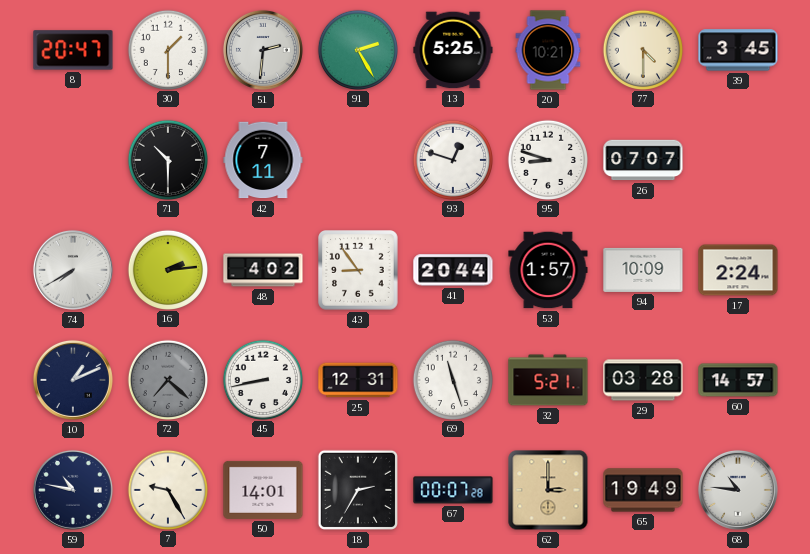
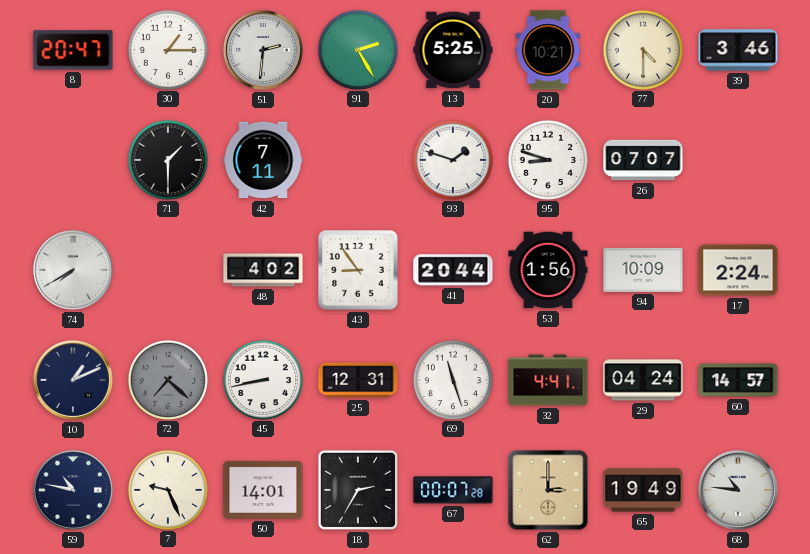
30: 1:30 -> 1:15
39: 3:45 -> 3:46
71: 10:30 -> 1:30
93: 12:48 -> 1:48
16: 2:14 -> none
53: 1:57 -> 1:56
32: 5:21 -> 4:41
29: 03:28 -> 04:24
7: 9:25 -> 9:26
